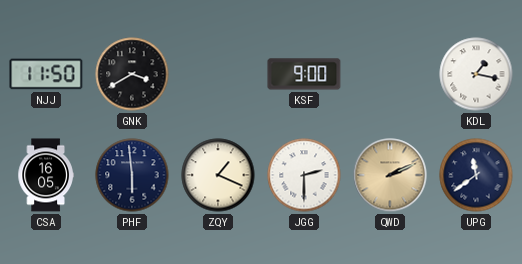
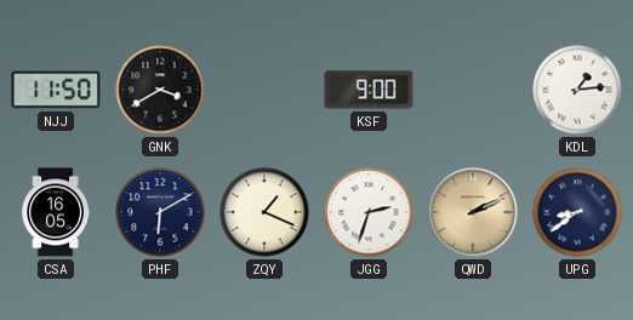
KDL: 1:17 -> 1:14
PHF: 5:59 -> 6:10
JGG: 2:30 -> 2:33
UPG: 11:39 -> 8:39
